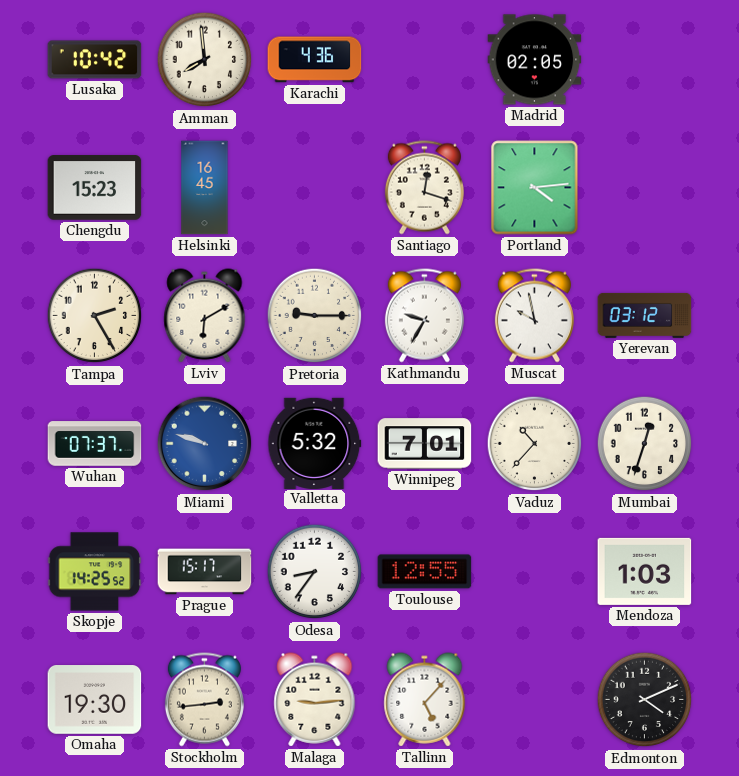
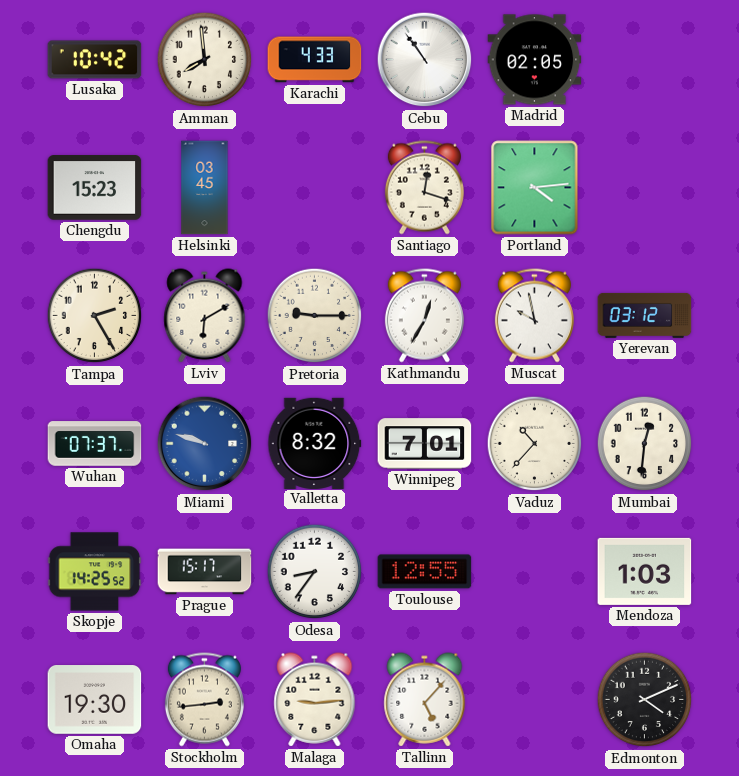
Karachi: 4:36 -> 4:33
Cebu: none -> 10:54
Helsinki: 16:45 -> 03:45
Kathmandu: 9:35 -> 12:35
Valletta: 5:32 -> 8:32
Mumbai: 12:33 -> 12:31
